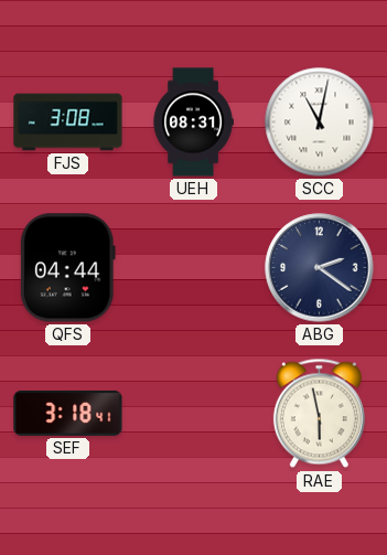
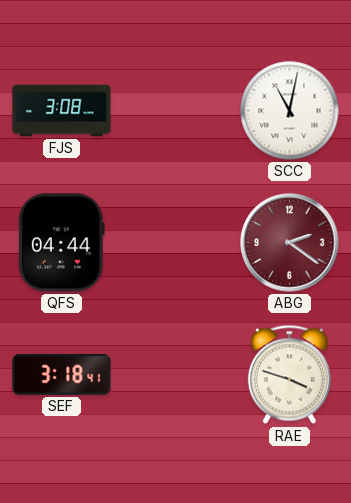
UEH: 08:31 -> none
ABG dial: navy -> burgundy
RAE: 5:58 -> 3:48
